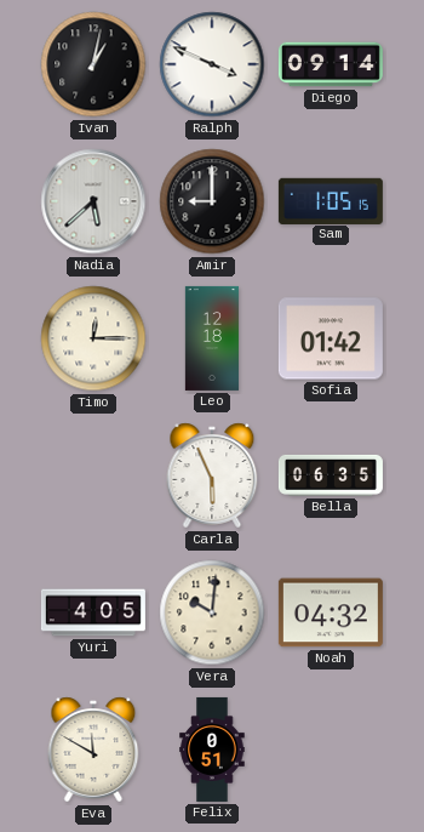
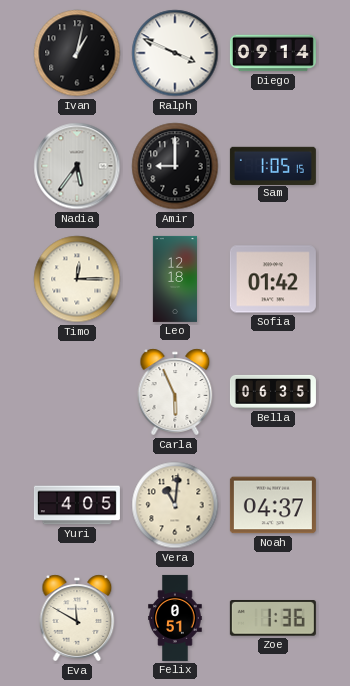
Nadia: 5:38 -> 5:36
Vera: 10:01 -> 11:01
Noah: 04:32 -> 04:37
Zoe: none -> 1:36
